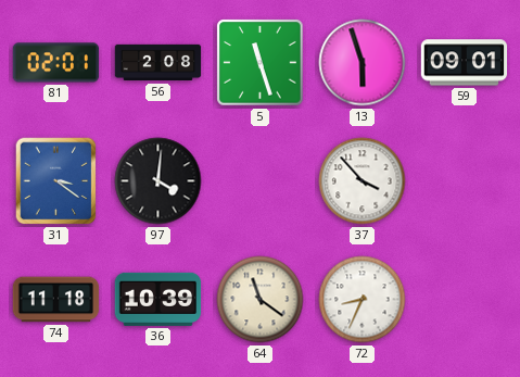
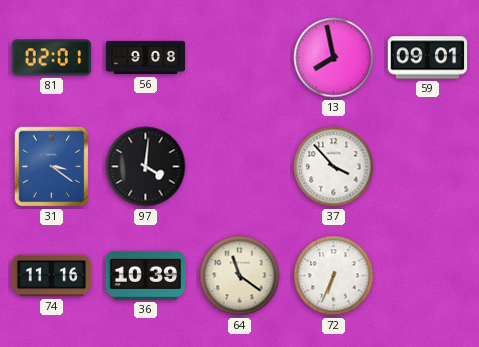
56: 2:08 -> 9:08
5: 11:27 -> none
13: 5:57 -> 7:58
74: 11:18 -> 11:16
72: 8:34 -> 6:34
